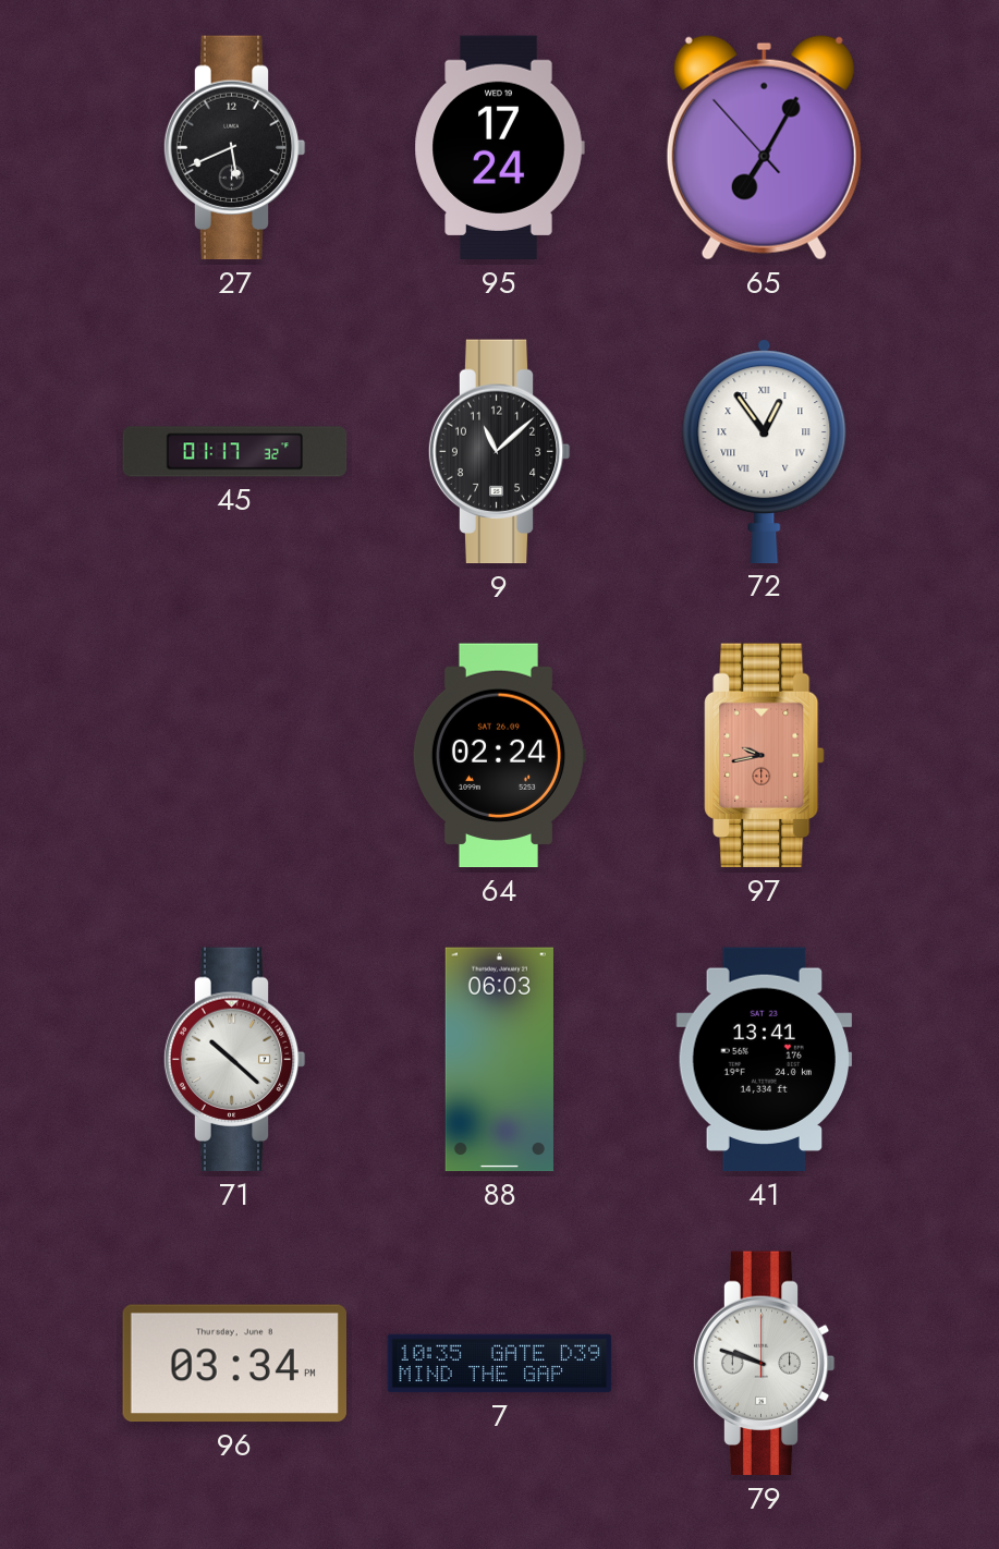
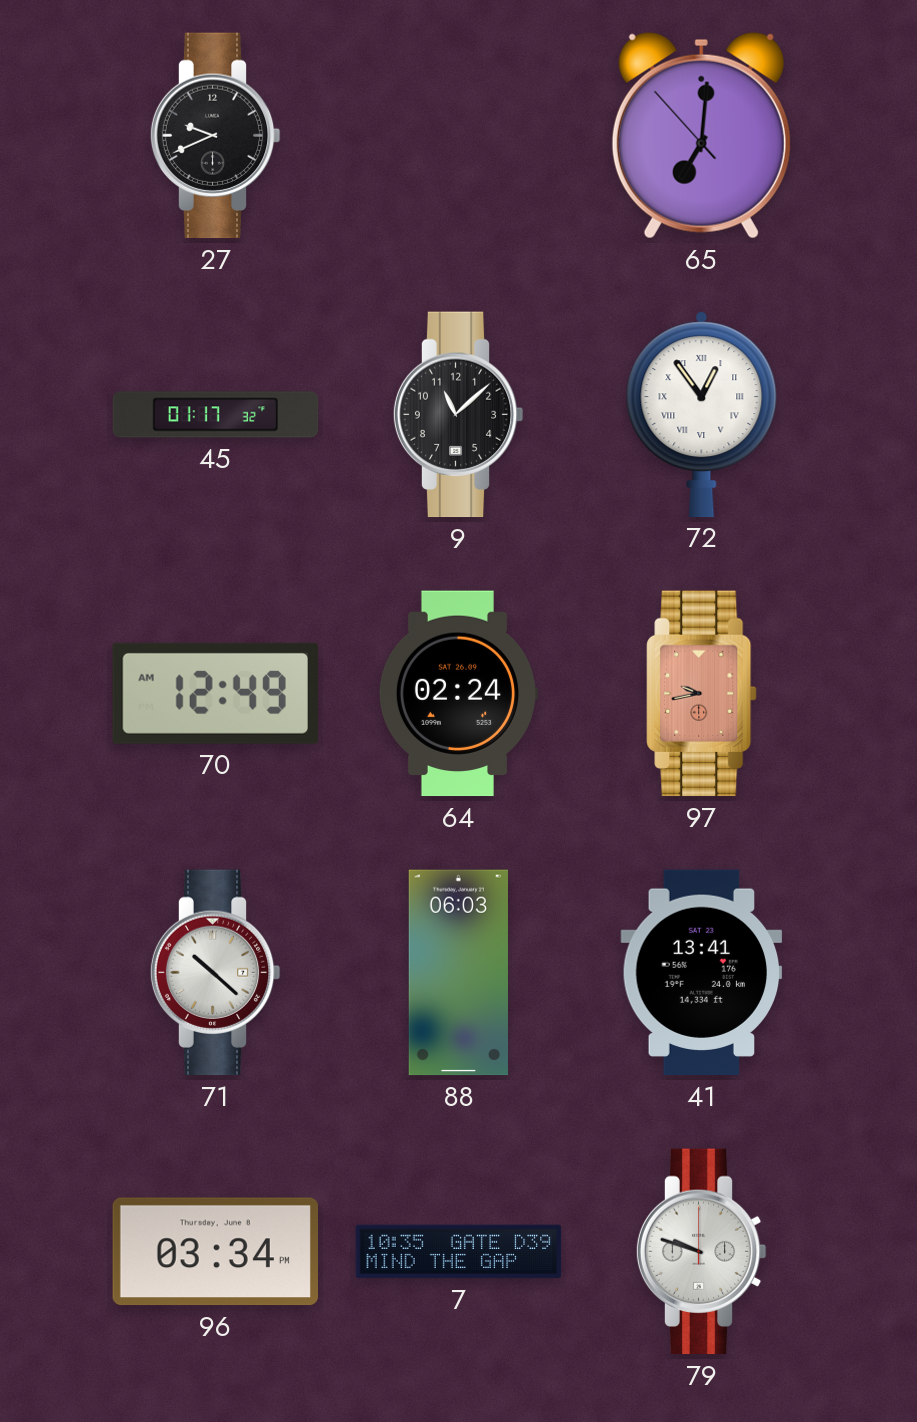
27: 5:41 -> 9:41
95: 17:24 -> none
65: 7:04 -> 7:00
70: none -> 12:49
